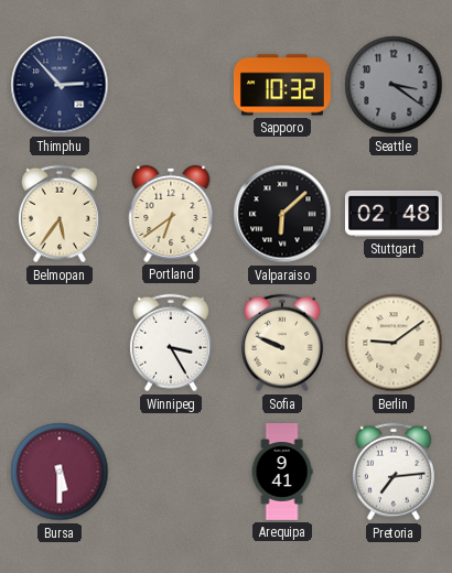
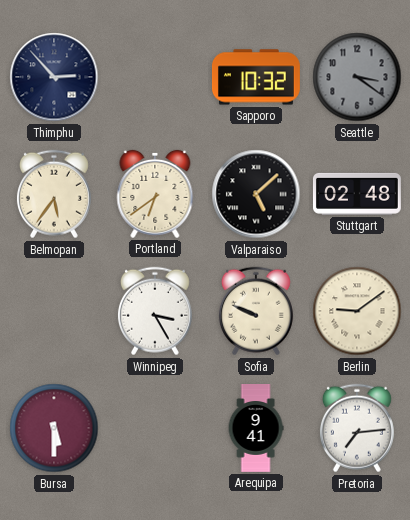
Valparaiso: 6:08 -> 5:08
